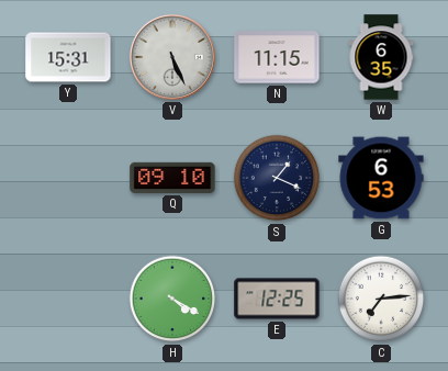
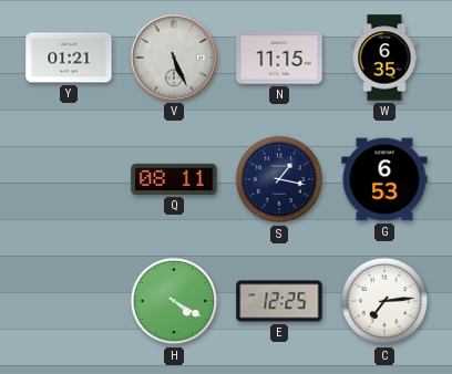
Y: 15:31 -> 01:21
Q: 09:10 -> 08:11
S: 1:19 -> 1:17
